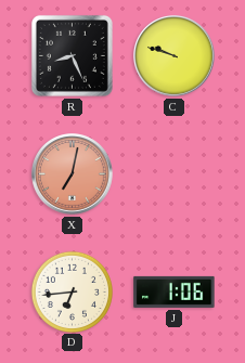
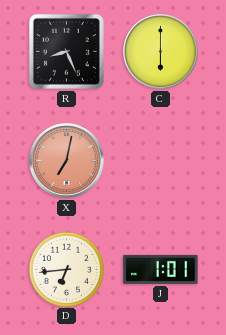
C: 9:48 -> 6:00
J: 1:06 -> 1:01
